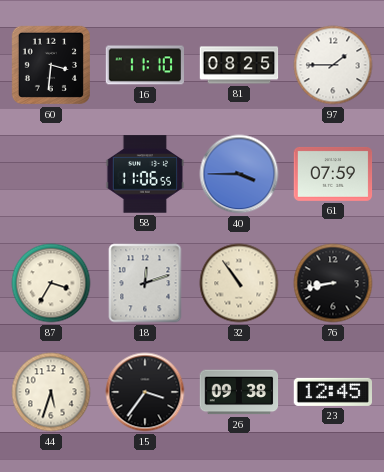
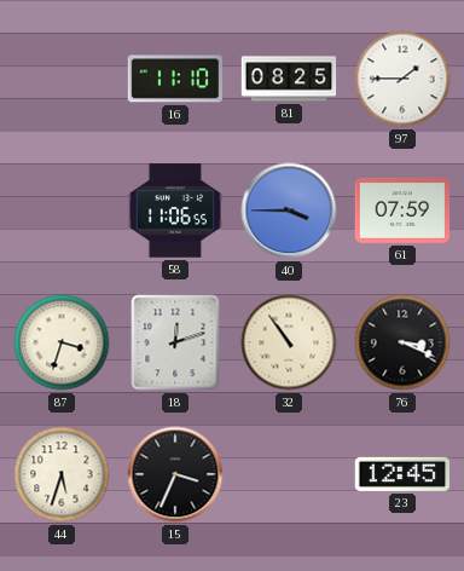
60: 3:31 -> none
87: 3:35 -> 3:33
76: 8:43 -> 3:19
15: 3:36 -> 3:34
26: 09:38 -> none
